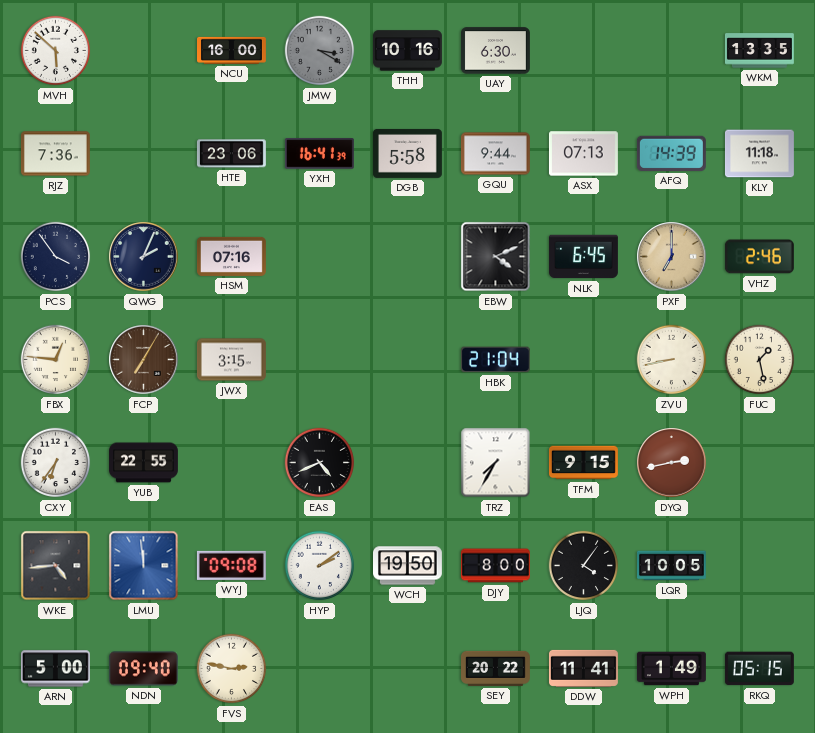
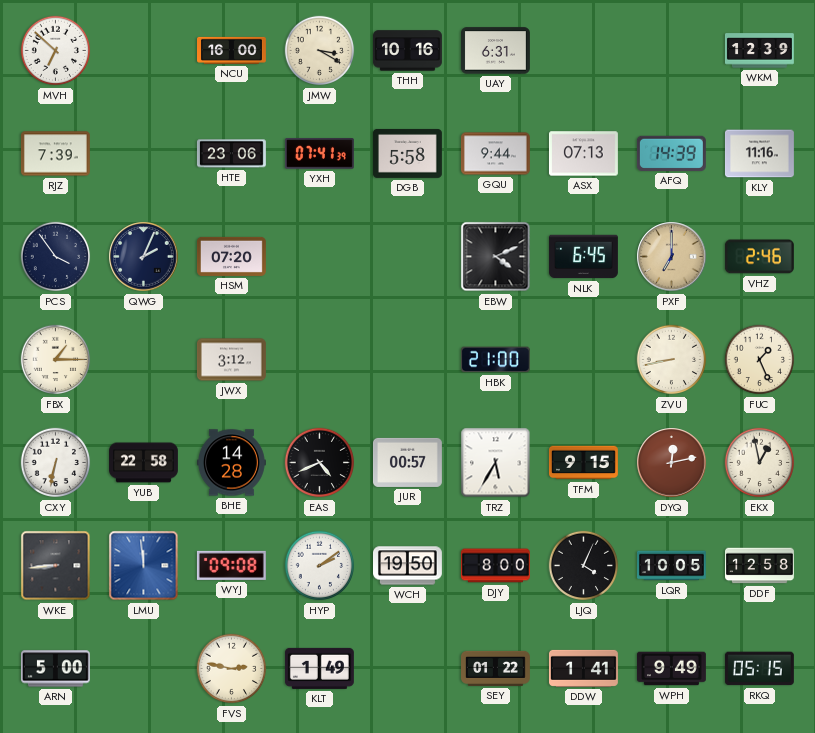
MVH: 5:52 -> 6:52
JMW dial: grey -> cream
UAY: 6:30 -> 6:31
WKM: 13:35 -> 12:39
RJZ: 7:36 -> 7:39
YXH: 16:41 -> 07:41
KLY: 11:18 -> 11:16
HSM: 07:16 -> 07:20
FBX: 12:46 -> 1:15
FCP: 7:05 -> none
JWX: 3:15 -> 3:12
HBK: 21:04 -> 21:00
FUC: 1:28 -> 1:26
CXY: 6:36 -> 6:32
YUB: 22:55 -> 22:58
BHE: none -> 14:28
JUR: none -> 00:57
TRZ: 7:35 -> 5:35
DYQ: 2:43 -> 12:13
EKX: none -> 12:58
WKE: 4:44 -> 8:44
LJQ: 4:06 -> 4:04
DDF: none -> 12:58
NDN: 09:40 -> none
KLT: none -> 1:49
SEY: 20:22 -> 01:22
DDW: 11:41 -> 1:41
WPH: 1:49 -> 9:49
